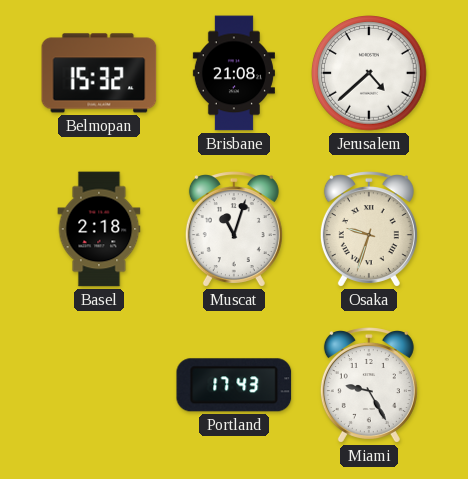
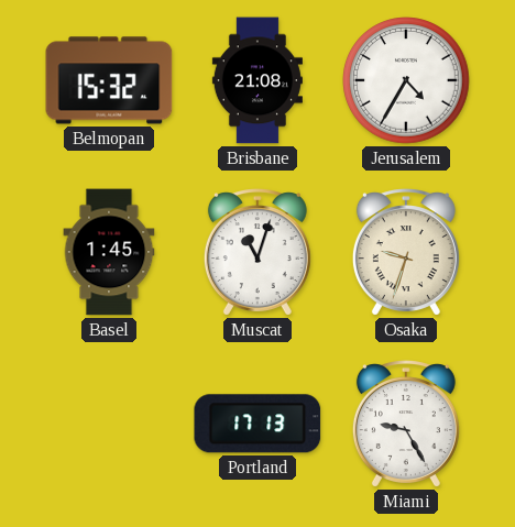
Jerusalem: 4:38 -> 4:35
Basel: 2:18 -> 1:45
Portland: 17:43 -> 17:13
